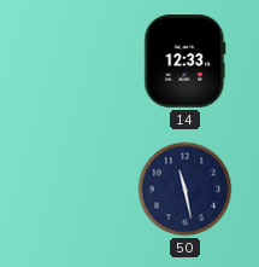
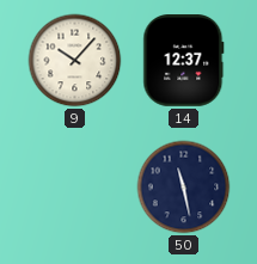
9: none -> 10:07
14: 12:33 -> 12:37
